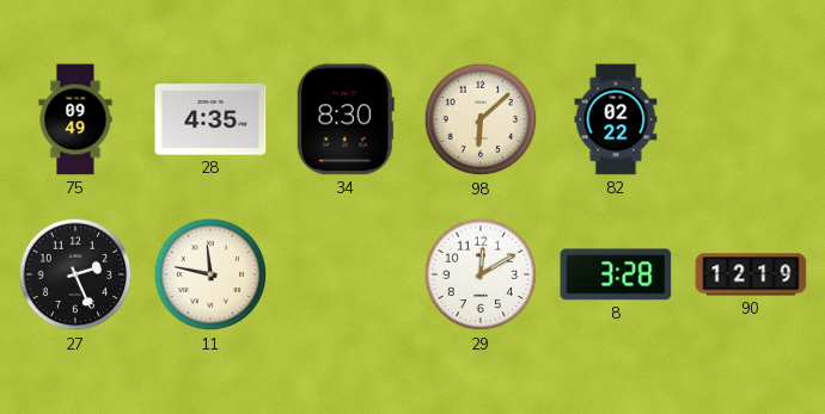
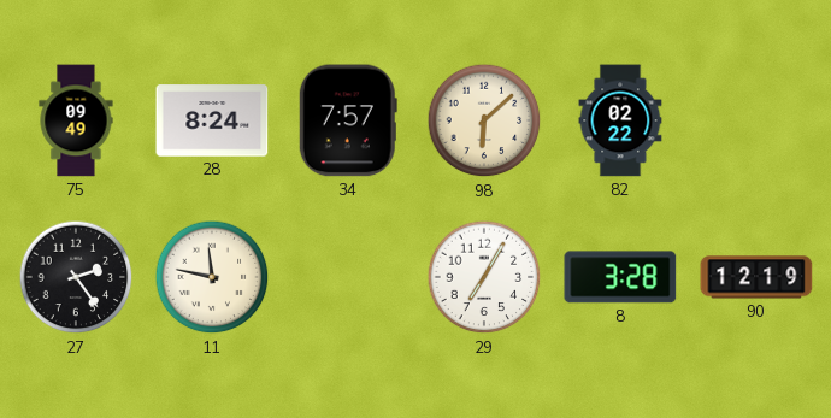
28: 4:35 -> 8:24
34: 8:30 -> 7:57
27: 2:26 -> 2:24
29: 12:10 -> 7:05
